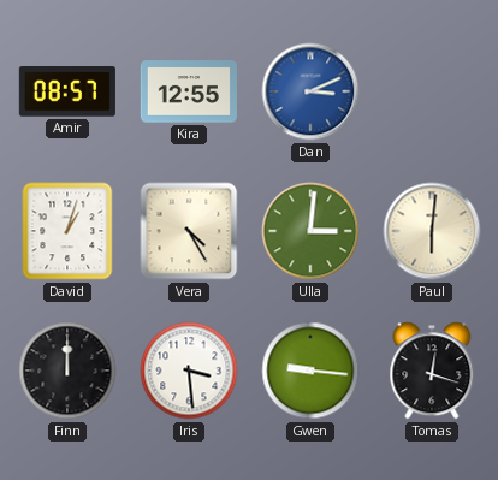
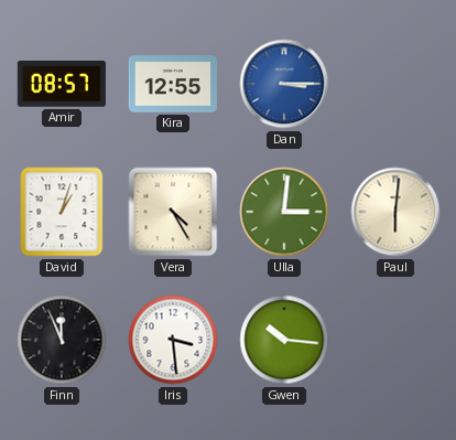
Dan: 3:11 -> 3:15
Finn: 12:00 -> 11:56
Gwen: 9:16 -> 10:16
Tomas: 12:18 -> none
